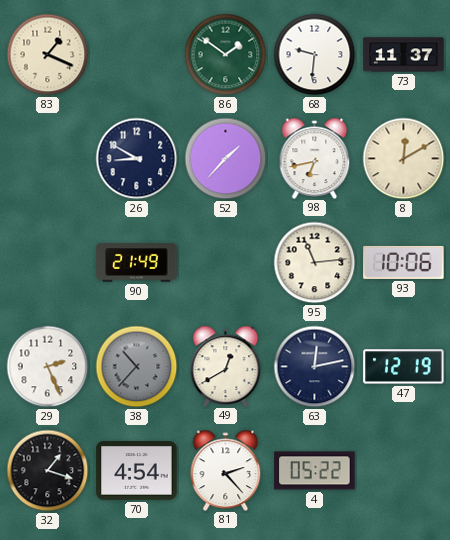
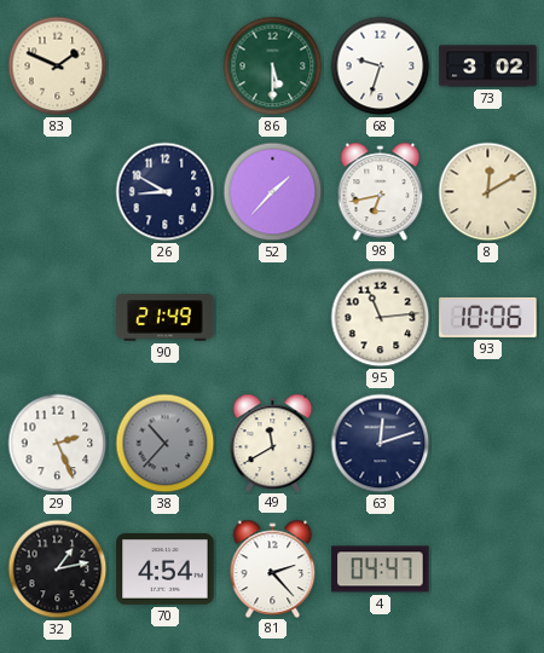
83: 1:19 -> 1:49
86: 1:51 -> 5:30
68: 9:31 -> 9:33
73: 11:37 -> 3:02
49: 12:40 -> 11:40
63: 12:13 -> 12:12
47: 12:19 -> none
32: 1:18 -> 1:13
4: 05:22 -> 04:47
